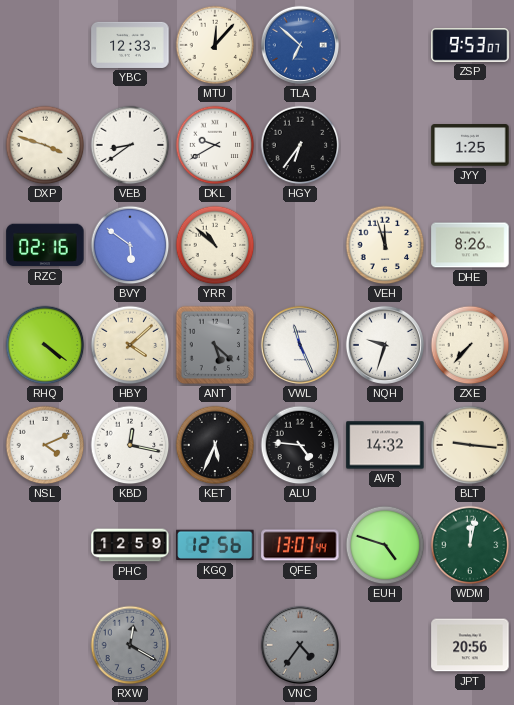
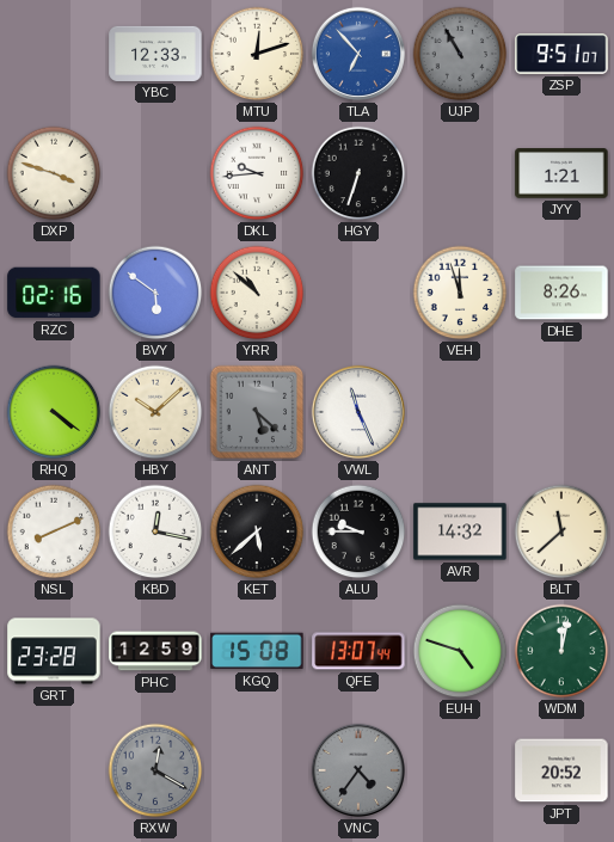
MTU: 12:07 -> 12:12
TLA: 6:52 -> 6:53
UJP: none -> 10:55
ZSP: 9:53 -> 9:51
VEB: 8:39 -> none
DKL: 9:40 -> 9:44
HGY: 6:36 -> 6:33
JYY: 1:25 -> 1:21
HBY: 4:08 -> 10:08
NQH: 9:33 -> none
ZXE: 7:37 -> none
NSL: 4:11 -> 8:11
KET: 5:34 -> 5:38
ALU: 4:46 -> 9:45
BLT: 9:16 -> 11:38
GRT: none -> 23:28
KGQ: 12:56 -> 15:08
JPT: 20:56 -> 20:52
